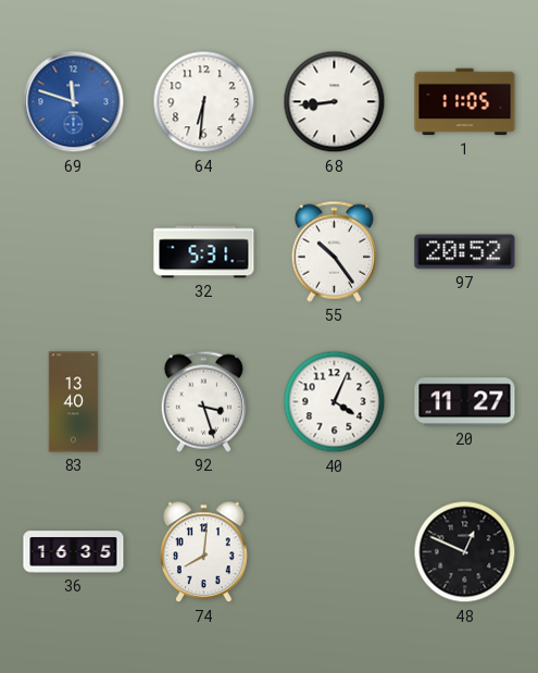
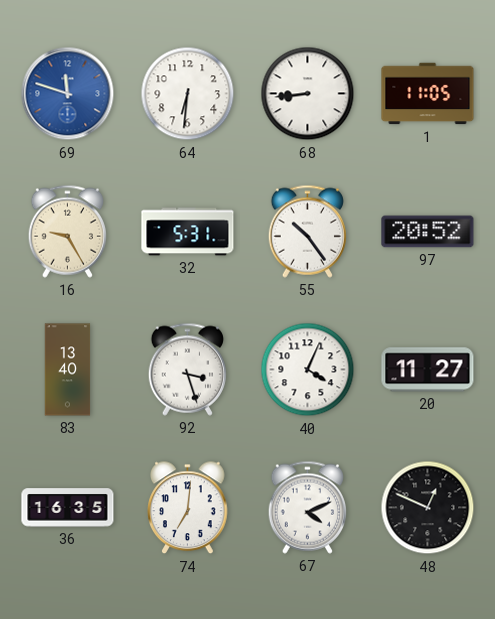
16: none -> 9:25
74: 8:01 -> 7:01
67: none -> 4:11
